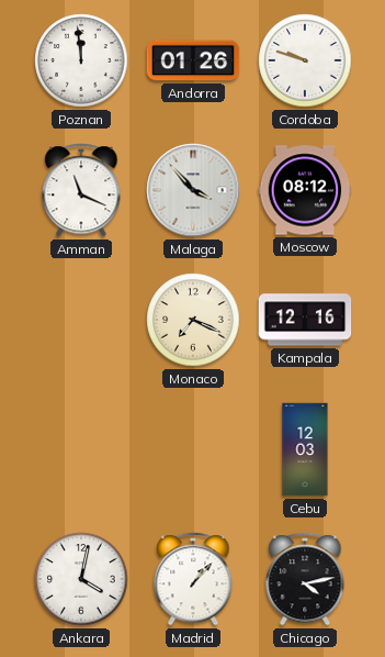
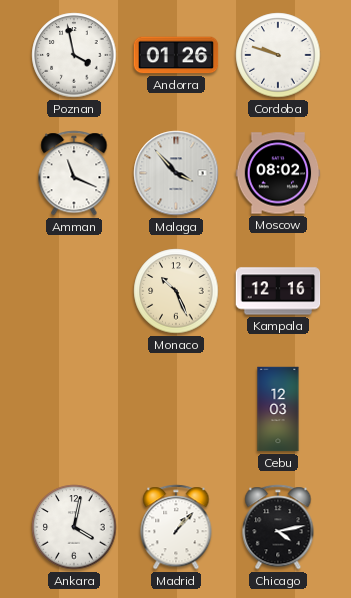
Poznan: 11:59 -> 3:58
Moscow: 08:12 -> 08:02
Monaco: 7:19 -> 10:26
